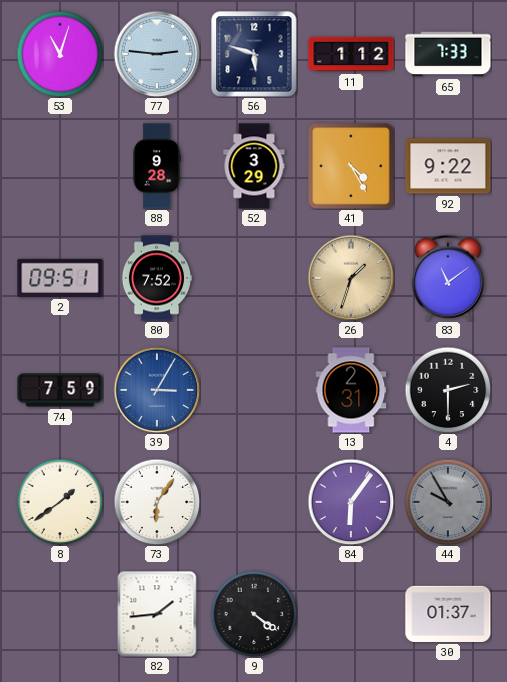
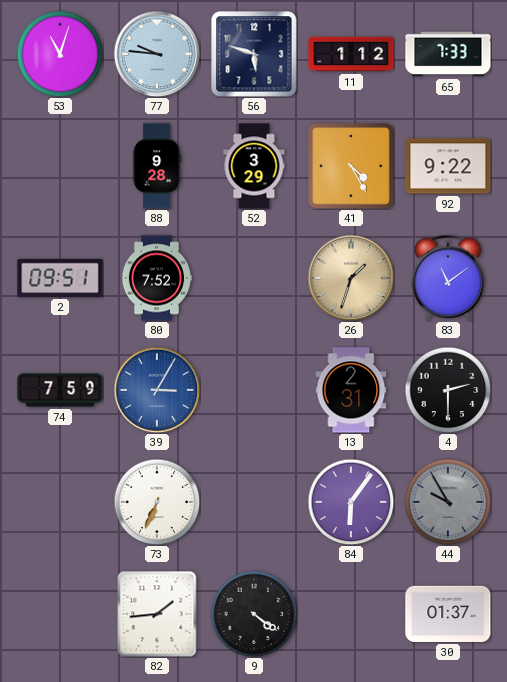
77: 2:46 -> 9:46
8: 1:39 -> none
73: 6:06 -> 6:34
